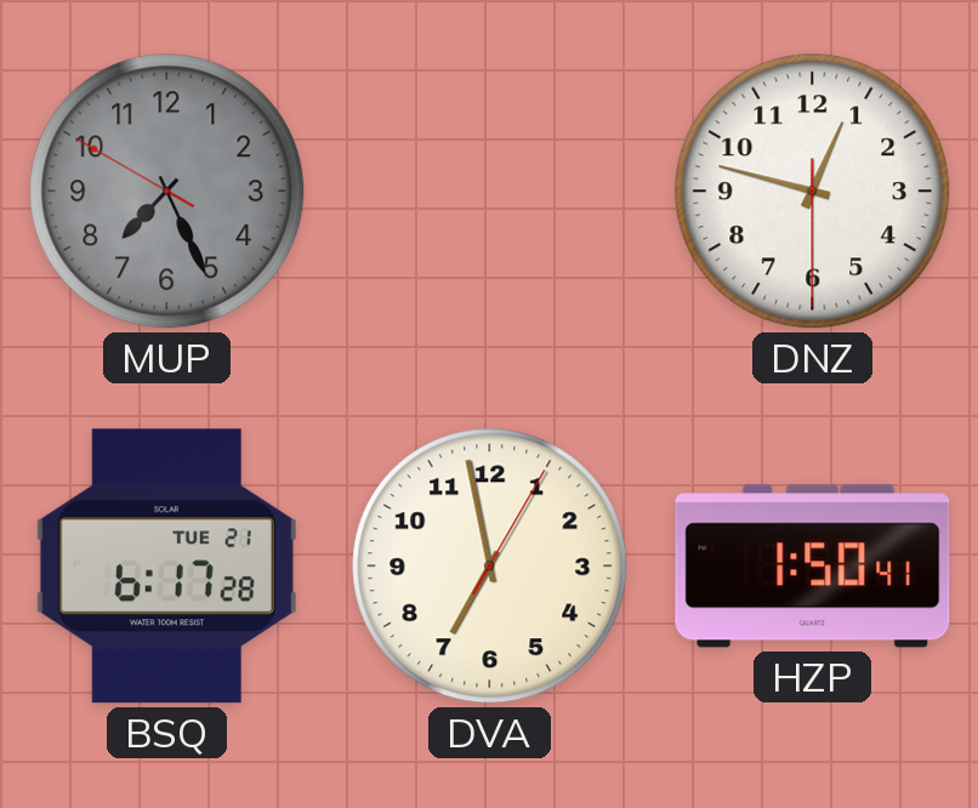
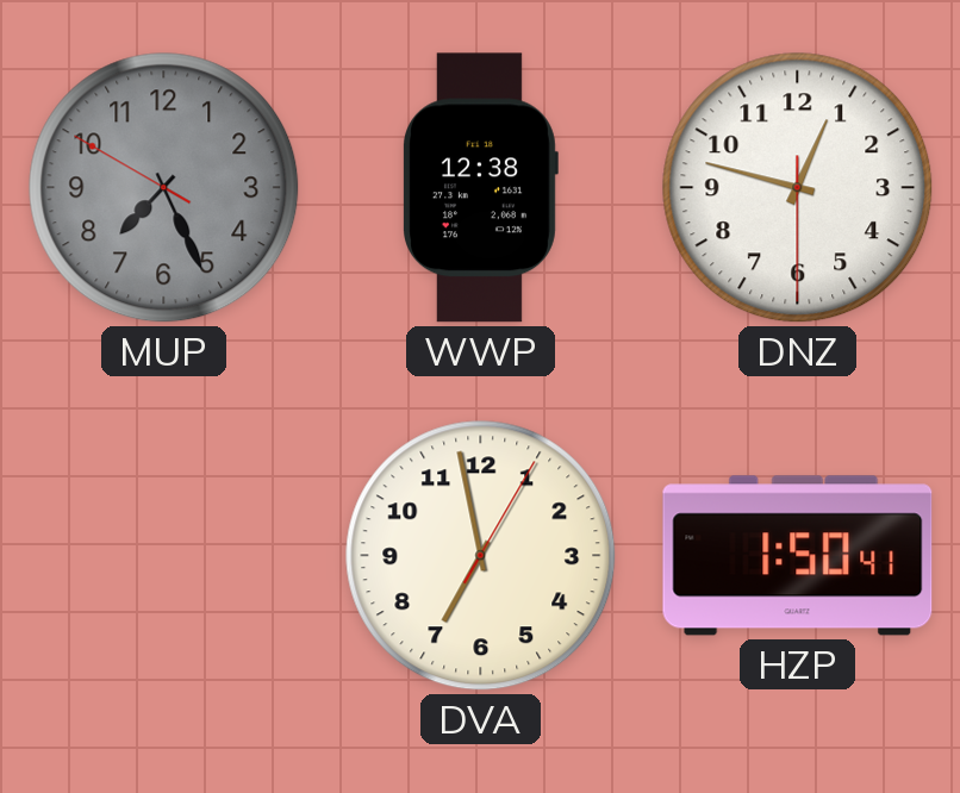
WWP: none -> 12:38
BSQ: 6:17 -> none
